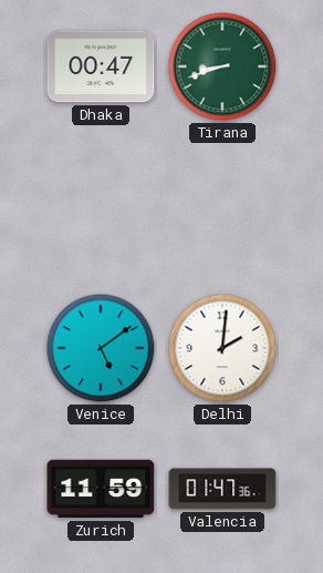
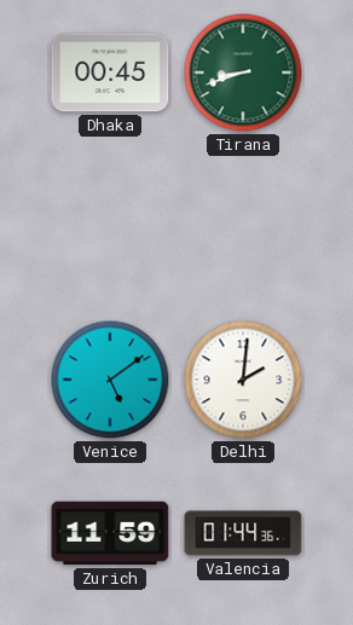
Dhaka: 00:47 -> 00:45
Valencia: 01:47 -> 01:44
